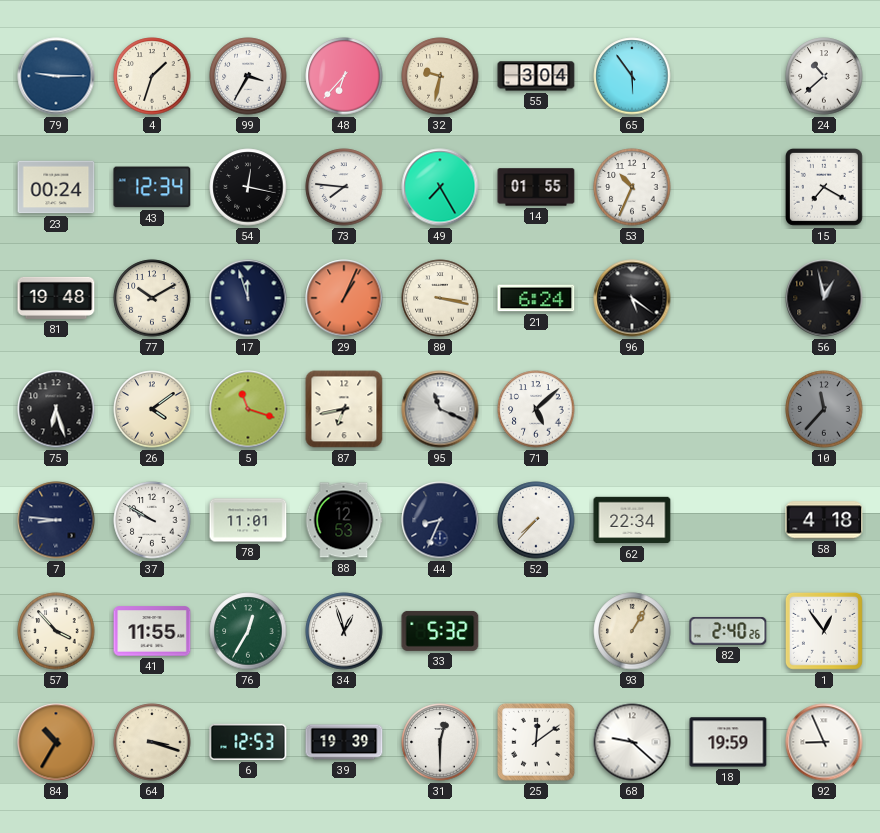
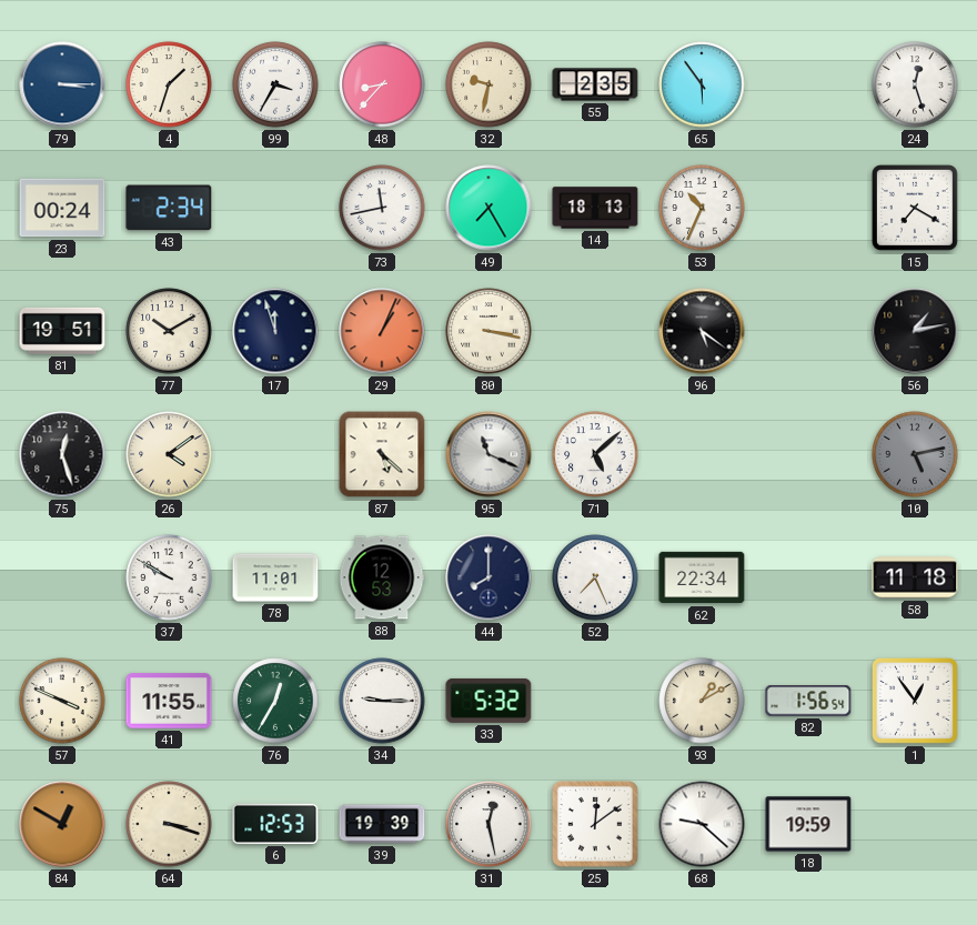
79: 9:15 -> 3:15
48: 6:37 -> 8:37
55: 3:04 -> 2:35
24: 10:38 -> 12:27
43: 12:34 -> 2:34
54: 12:17 -> none
73: 7:46 -> 11:43
14: 01:55 -> 18:13
81: 19:48 -> 19:51
21: 6:24 -> none
56: 12:58 -> 1:13
75: 6:27 -> 12:27
5: 11:18 -> none
87: 6:43 -> 5:22
10: 11:37 -> 5:13
7: 8:46 -> none
44: 8:34 -> 8:00
52: 7:37 -> 7:26
58: 4:18 -> 11:18
57: 3:53 -> 3:49
34: 12:57 -> 9:15
93: 1:05 -> 1:10
82: 2:40 -> 1:56
84: 10:35 -> 12:50
31: 12:30 -> 12:28
92: 8:56 -> none
